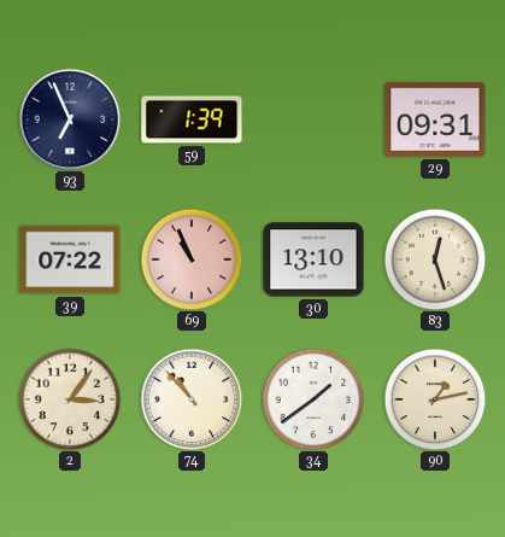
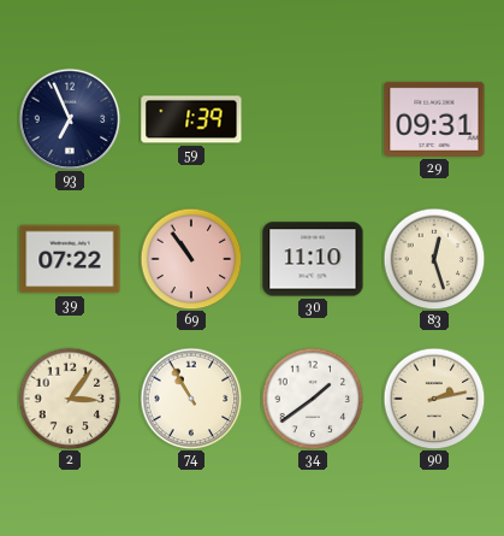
69: 10:56 -> 10:54
30: 13:10 -> 11:10
74: 10:53 -> 10:55
90: 1:13 -> 2:13
